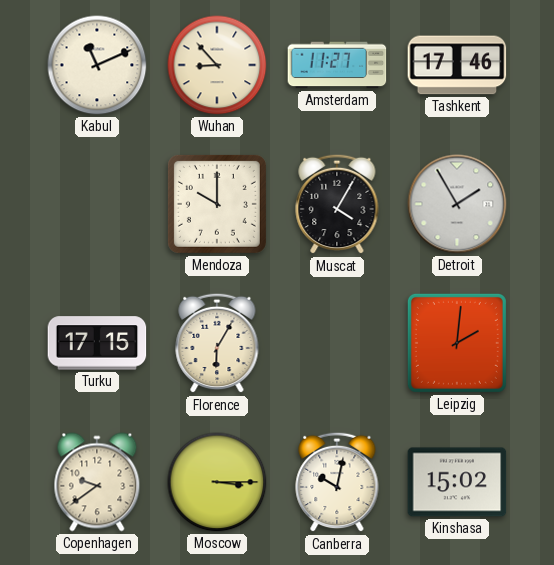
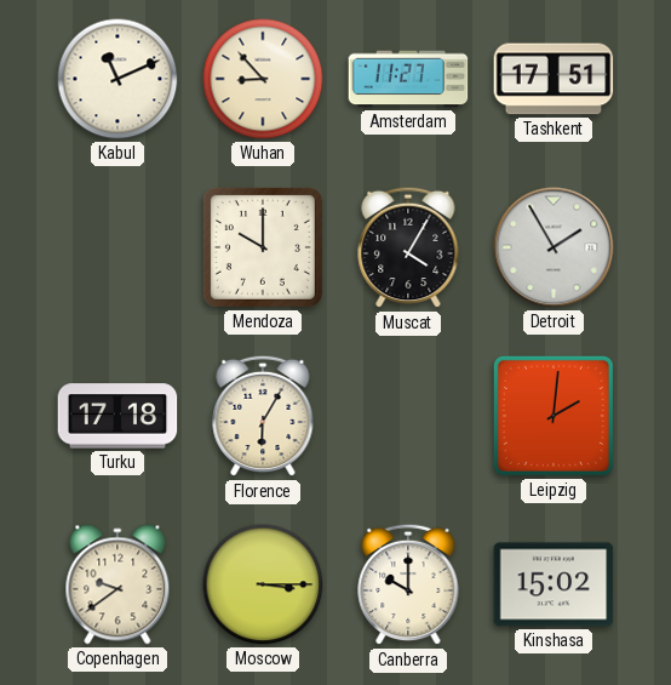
Tashkent: 17:46 -> 17:51
Turku: 17:15 -> 17:18
Canberra: 10:02 -> 10:00
